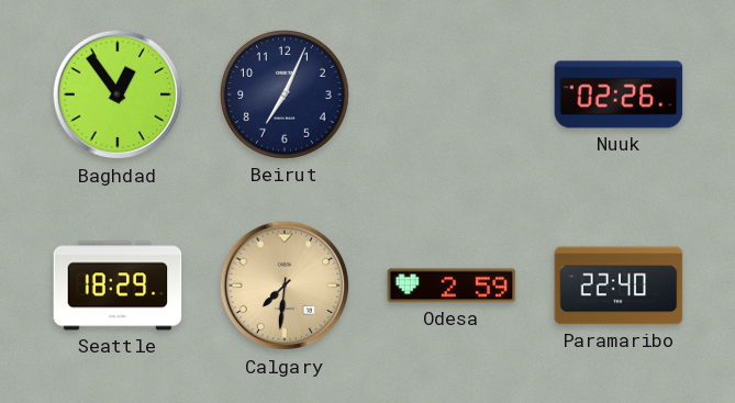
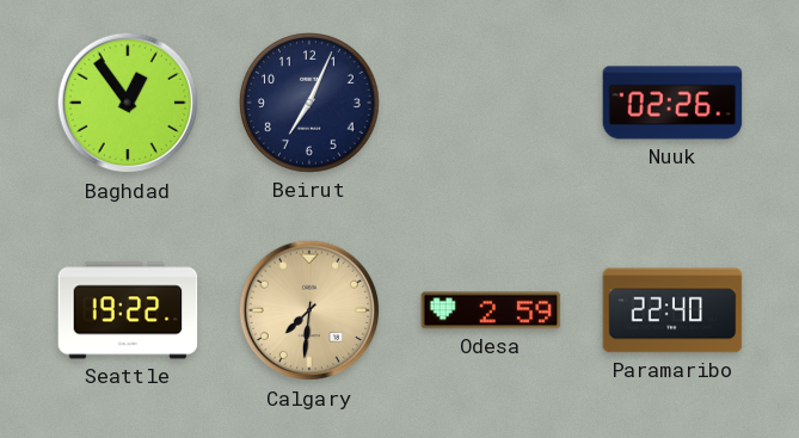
Seattle: 18:29 -> 19:22
